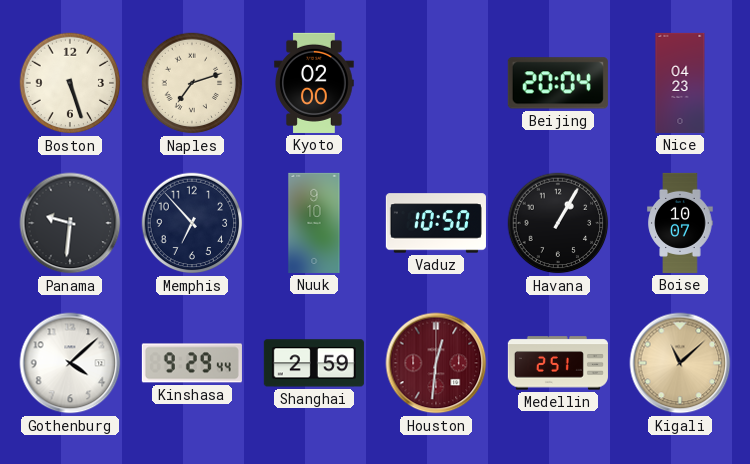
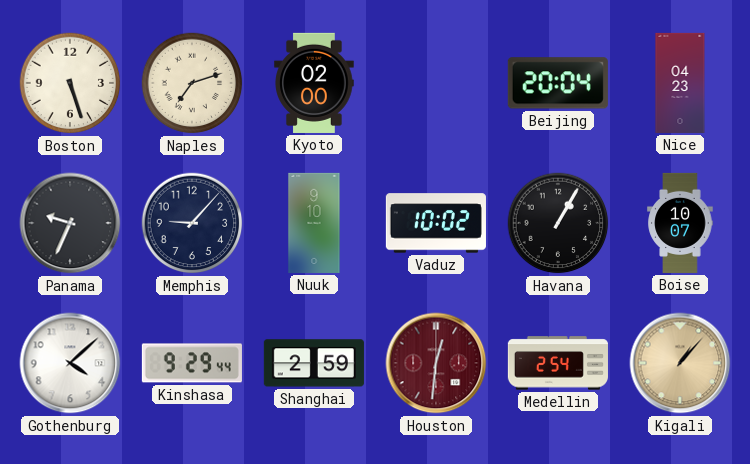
Panama: 9:31 -> 9:34
Memphis: 6:53 -> 9:07
Vaduz: 10:50 -> 10:02
Medellin: 2:51 -> 2:54
Kigali: 11:08 -> 1:07
